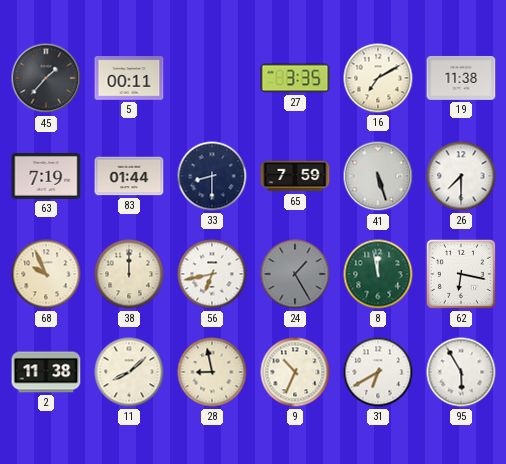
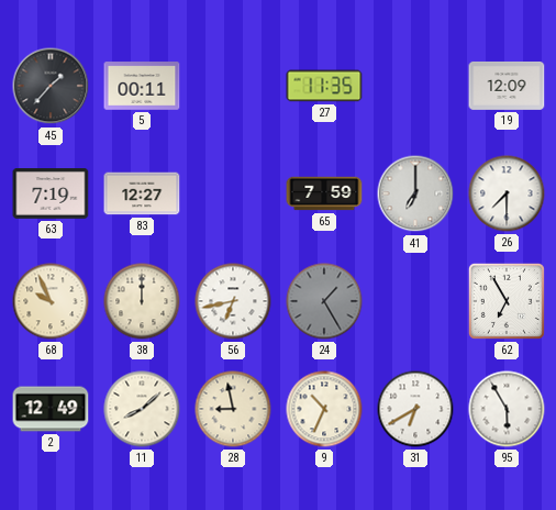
27: 3:35 -> 11:35
16: 7:10 -> none
19: 11:38 -> 12:09
83: 01:44 -> 12:27
33: 8:30 -> none
41: 5:27 -> 7:00
8: 11:58 -> none
62: 6:17 -> 6:55
2: 11:38 -> 12:49
